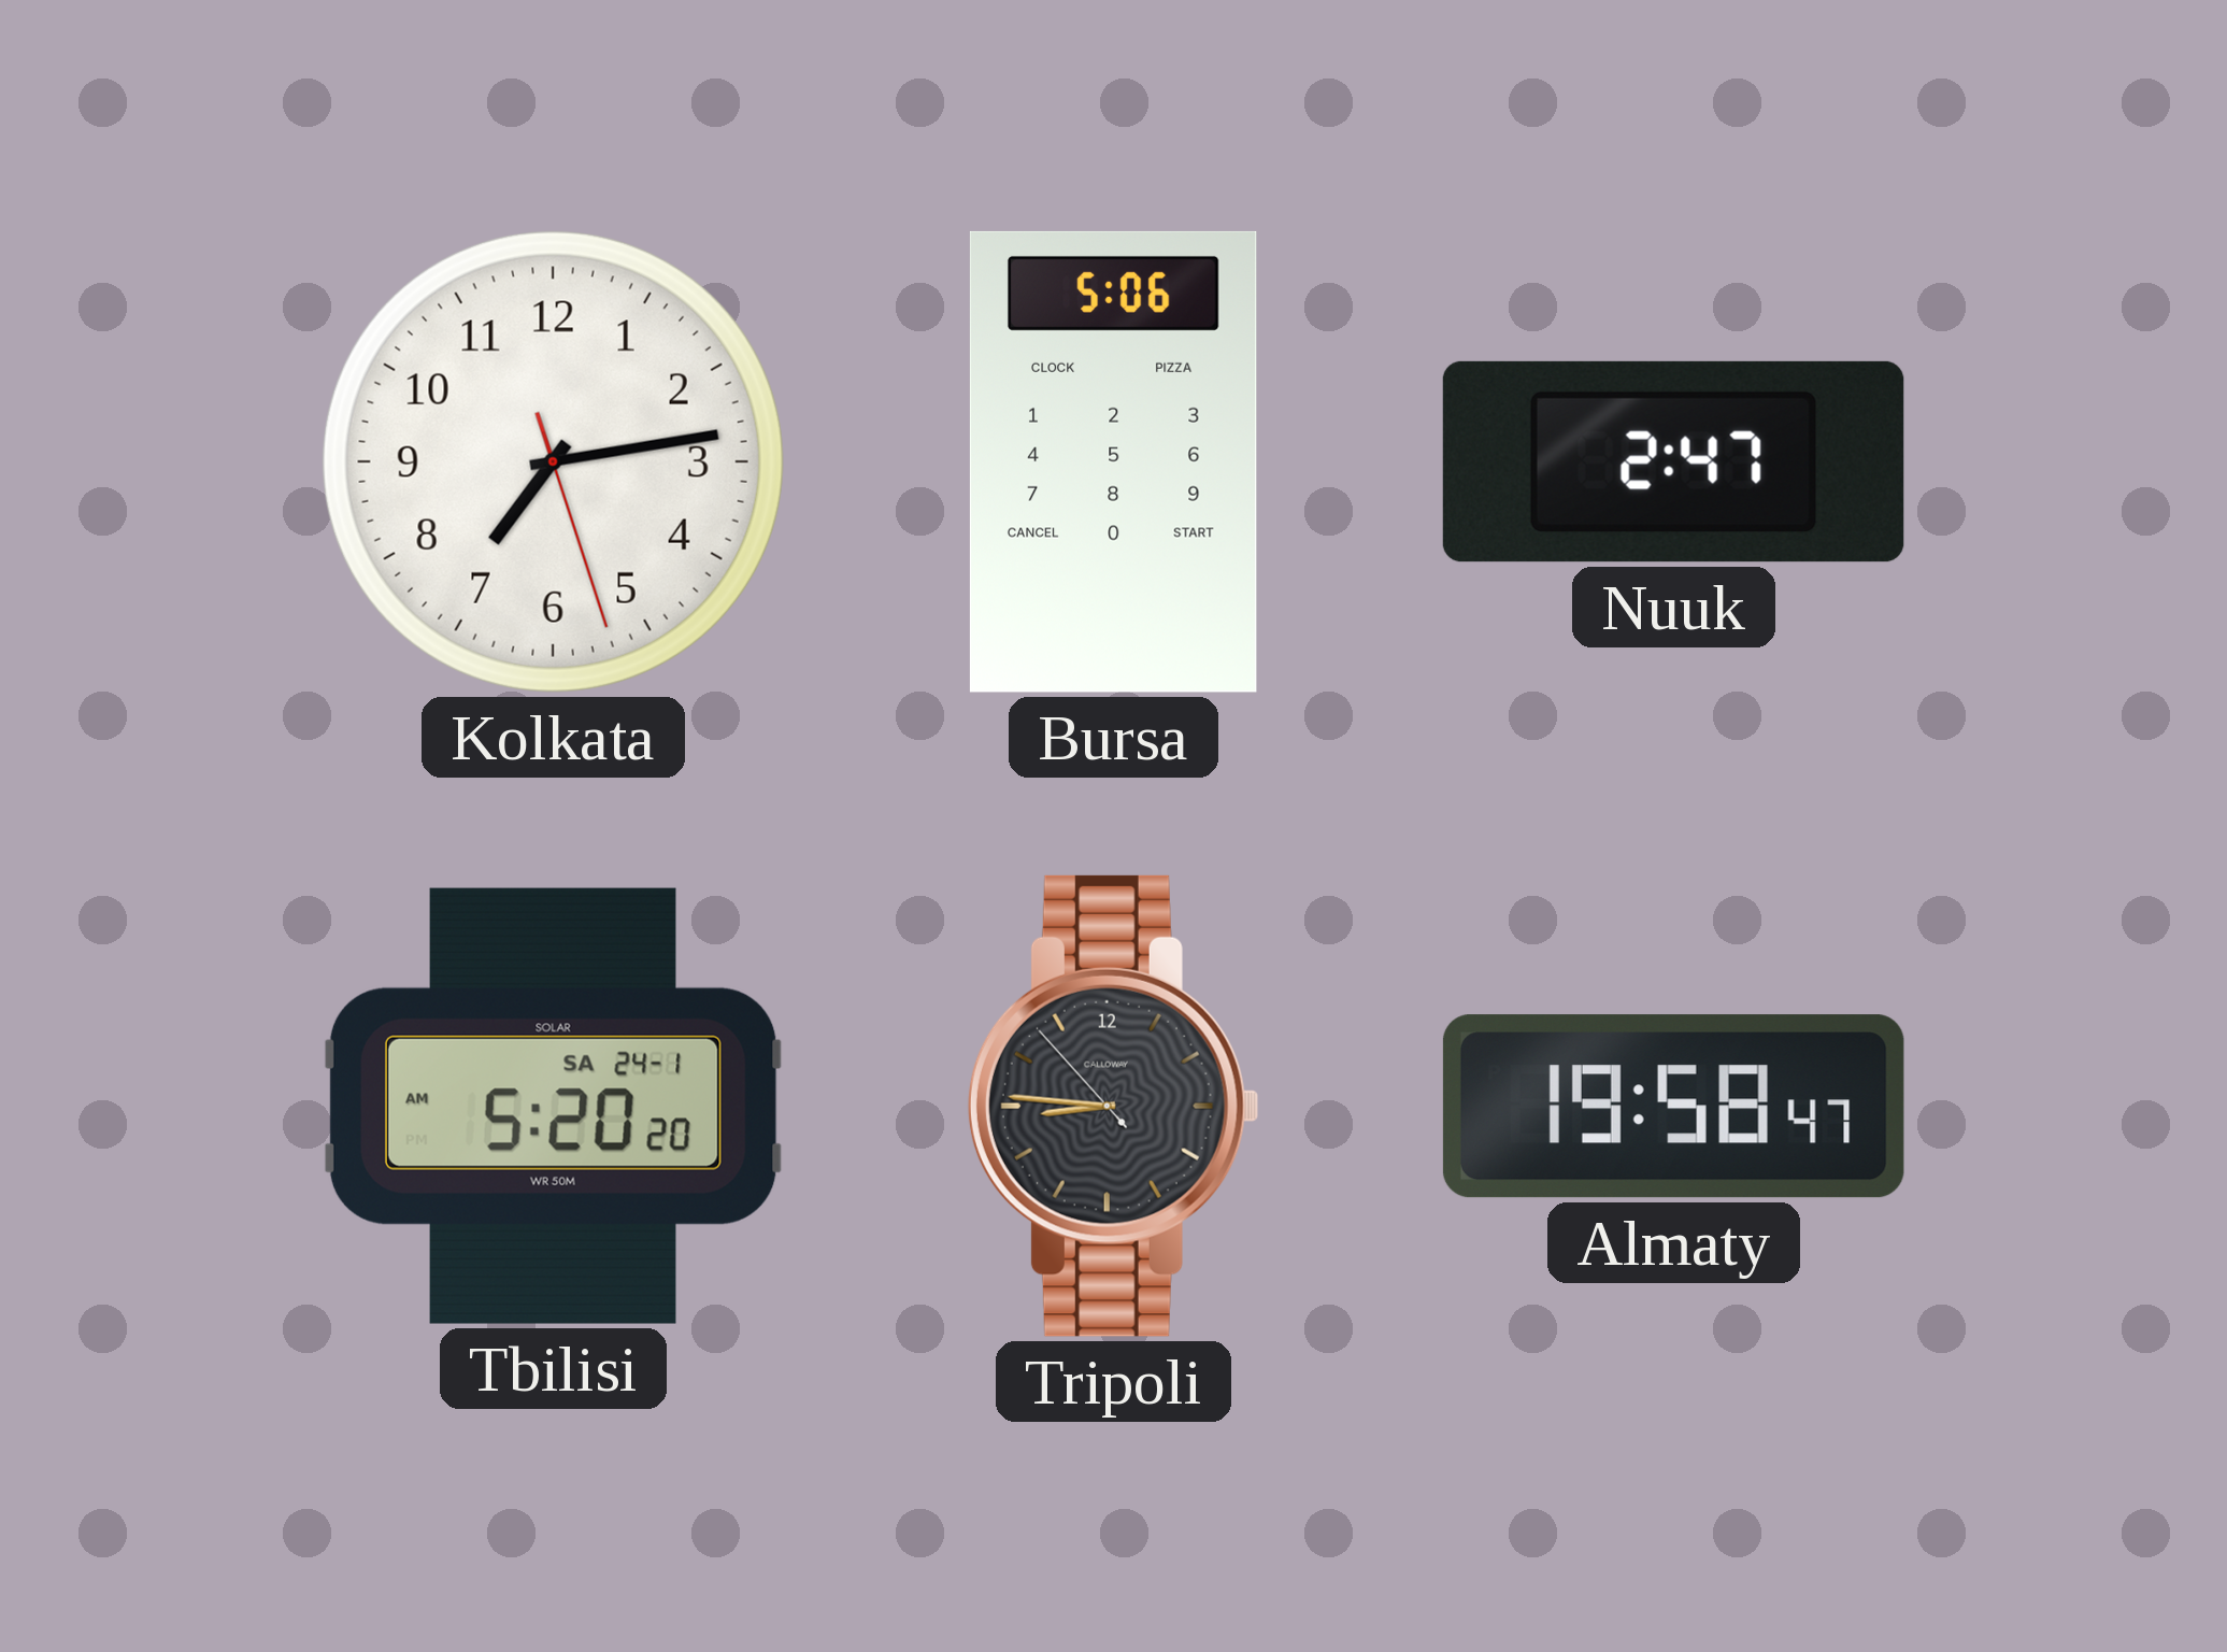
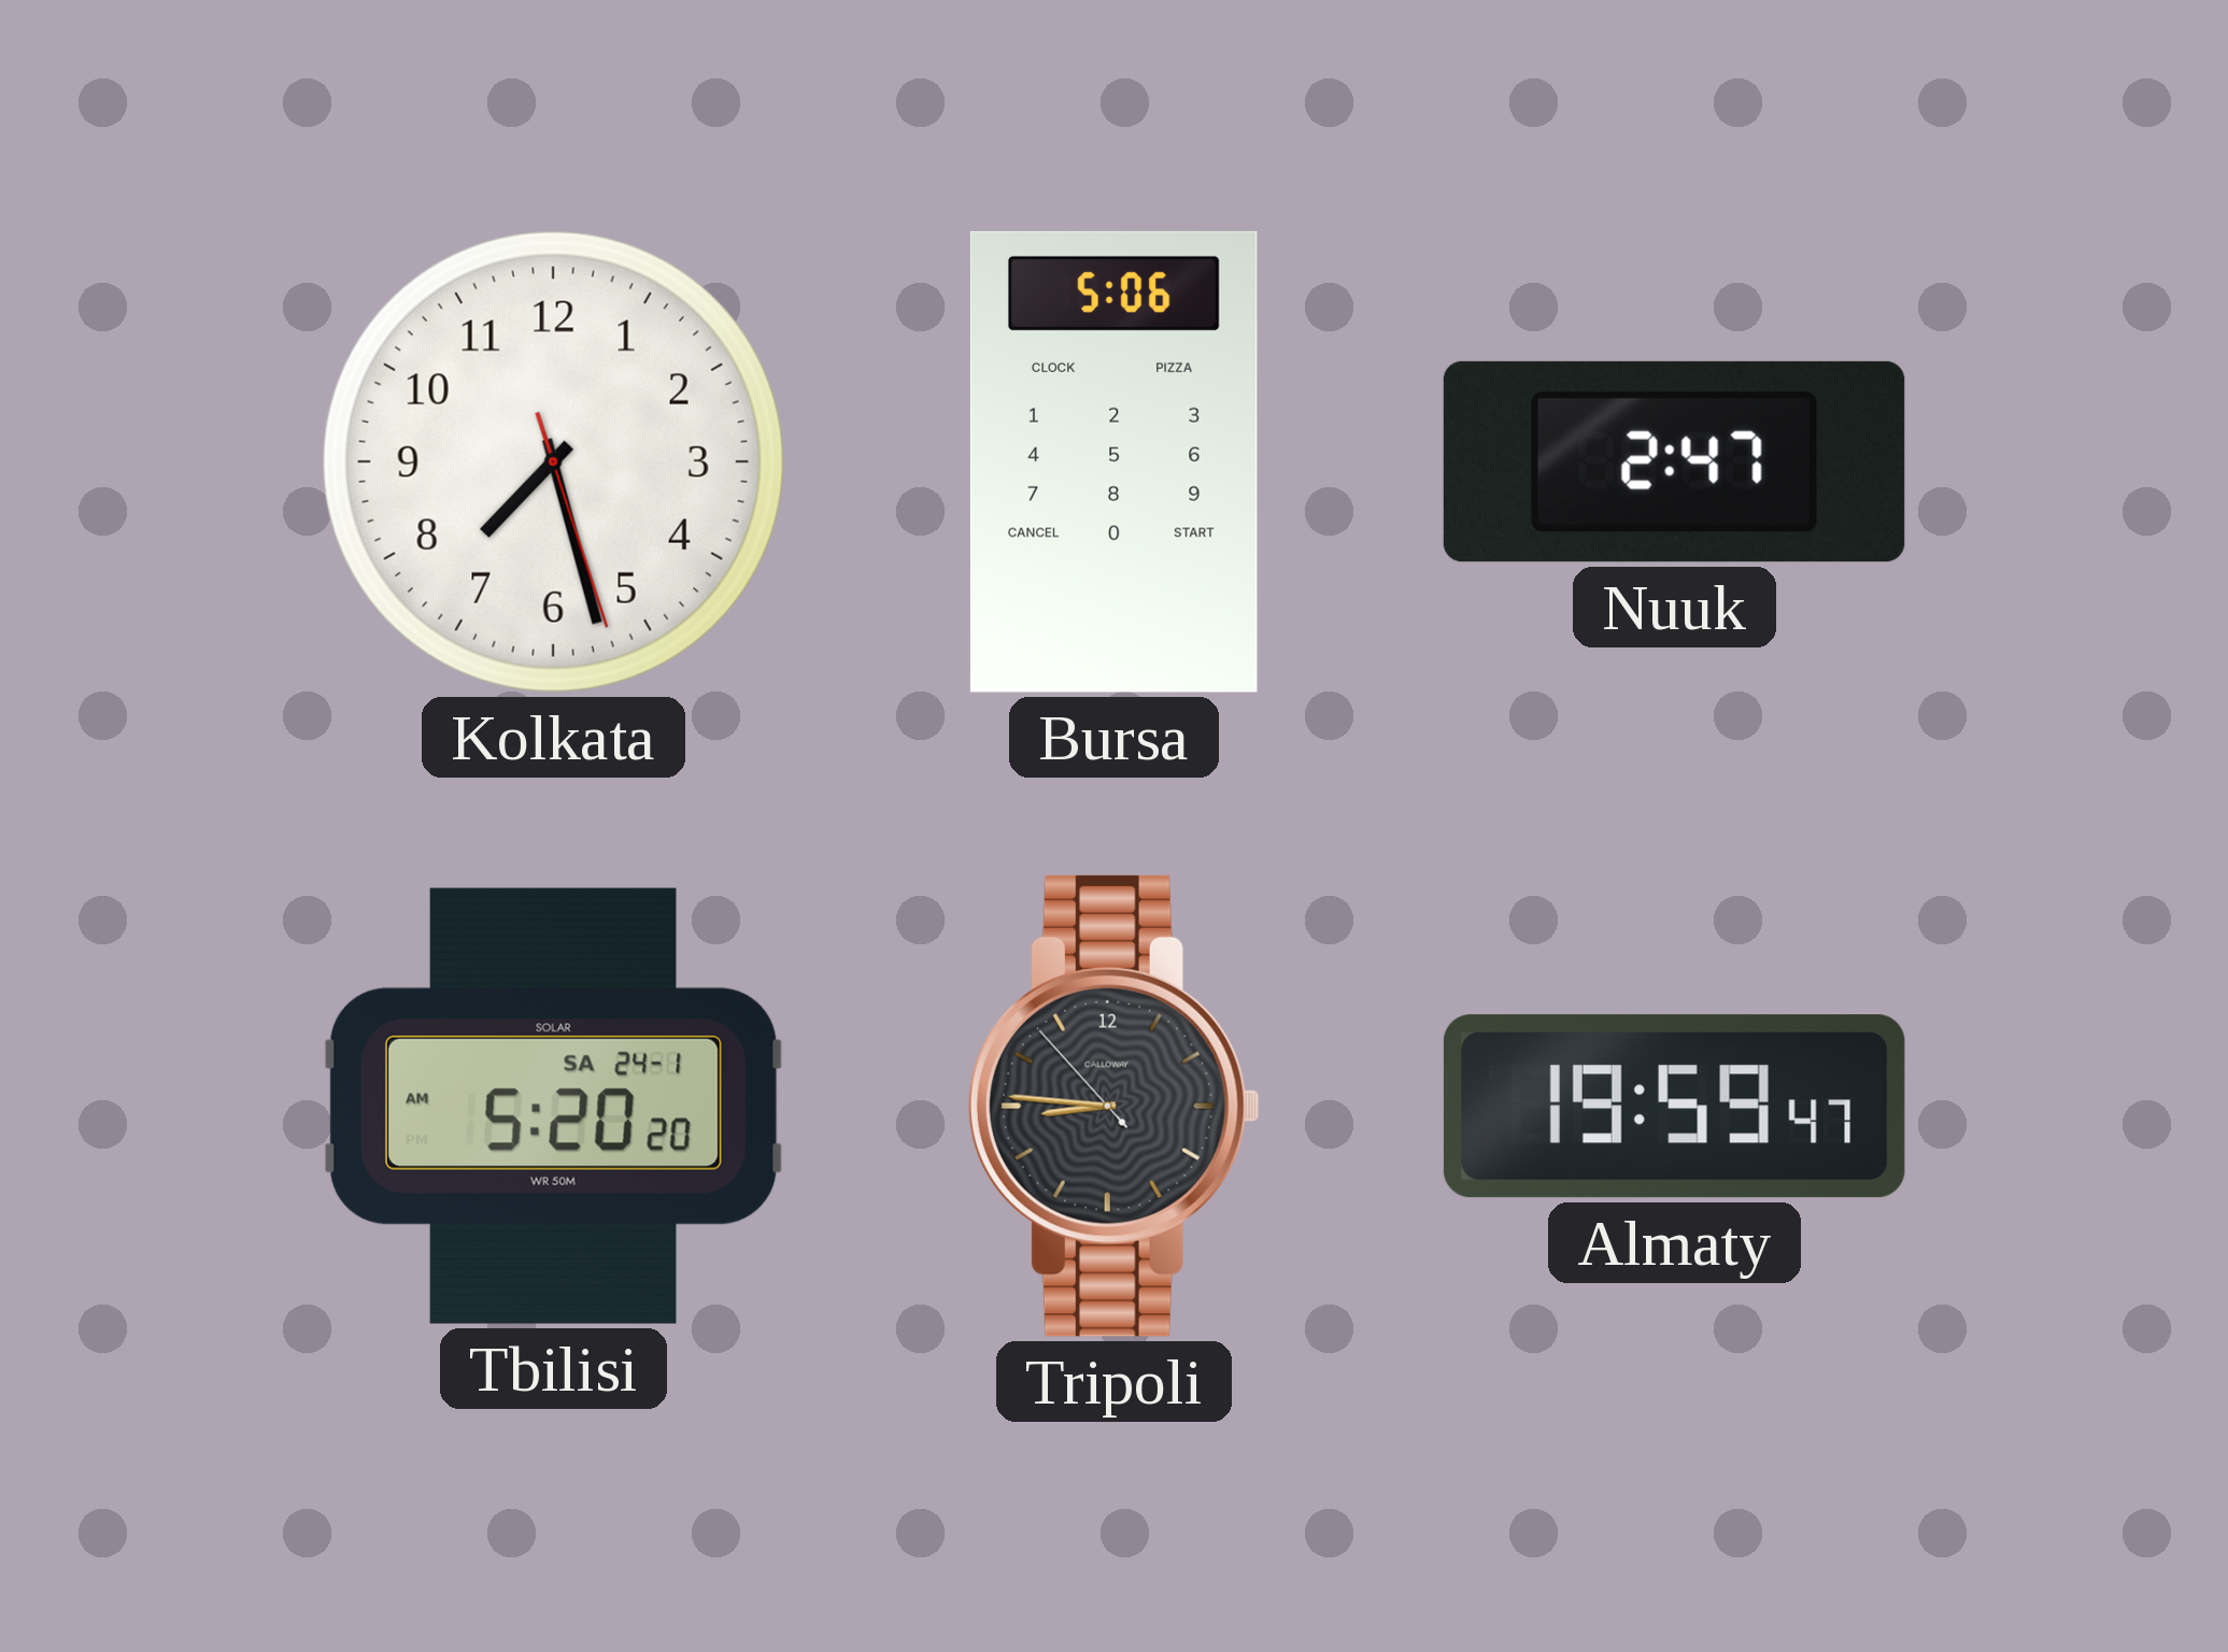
Kolkata: 7:13 -> 7:27
Almaty: 19:58 -> 19:59
